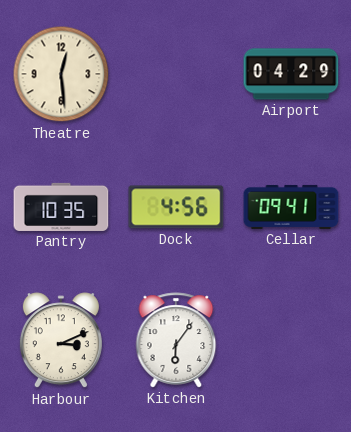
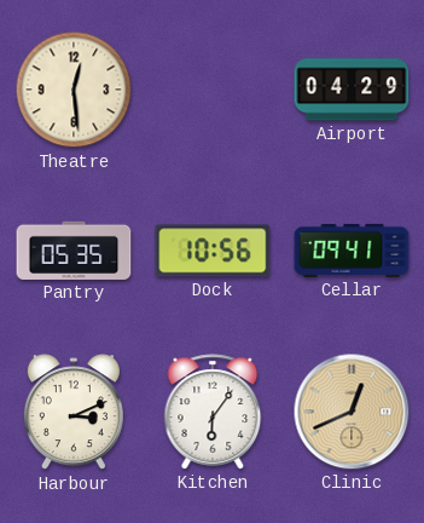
Pantry: 10:35 -> 05:35
Dock: 4:56 -> 10:56
Clinic: none -> 12:41
